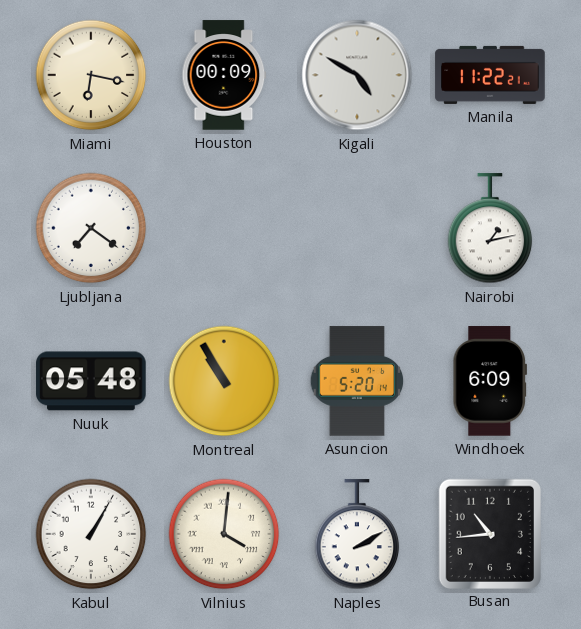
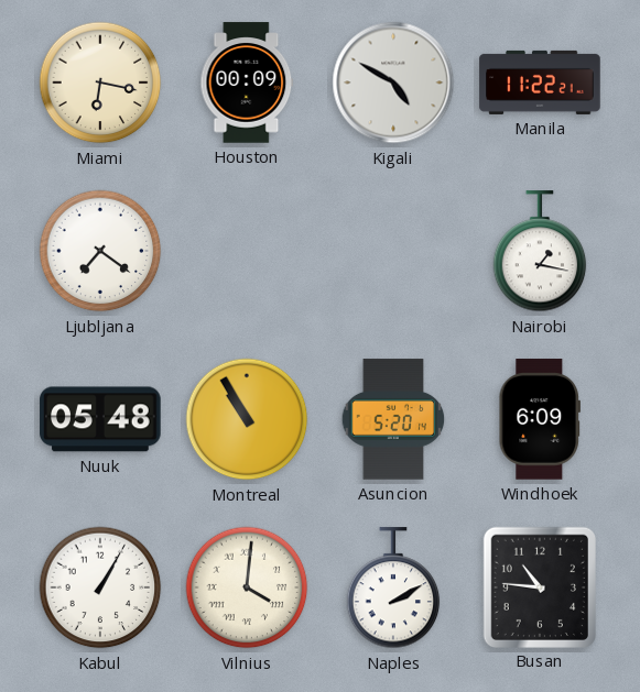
Nairobi: 1:13 -> 1:17
Busan: 10:44 -> 10:46
